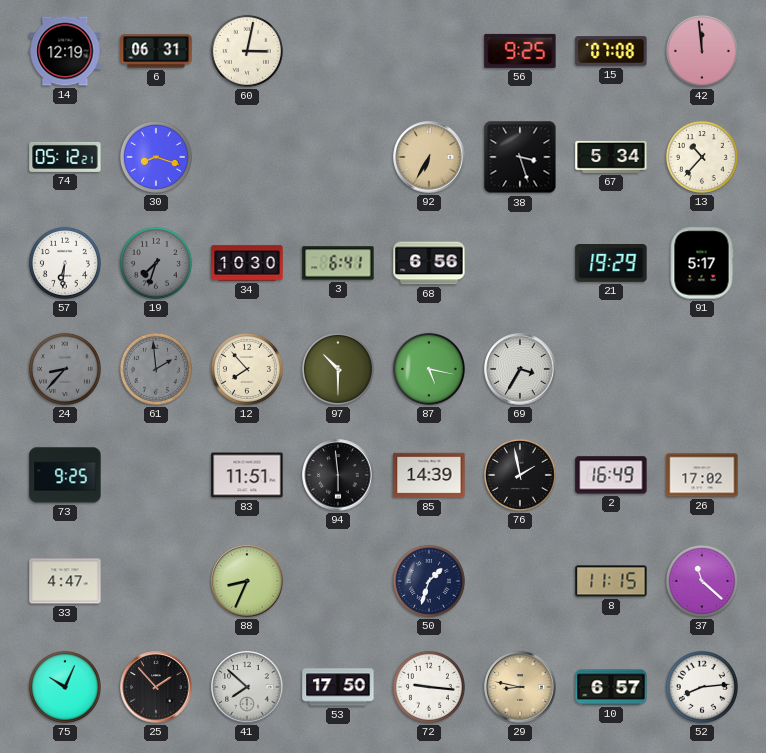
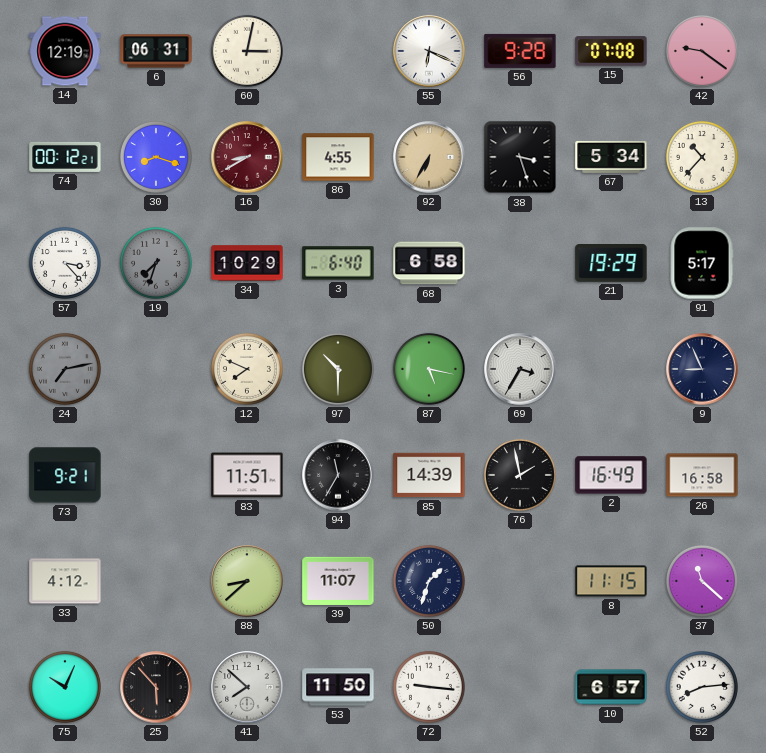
55: none -> 6:19
56: 9:25 -> 9:28
42: 11:59 -> 9:21
74: 05:12 -> 00:12
16: none -> 8:40
86: none -> 4:55
57: 6:31 -> 3:23
34: 10:30 -> 10:29
3: 6:41 -> 6:40
68: 6:56 -> 6:58
24: 8:37 -> 7:13
61: 1:59 -> none
12: 7:53 -> 7:49
9: none -> 8:56
73: 9:25 -> 9:21
94: 5:59 -> 11:35
26: 17:02 -> 16:58
33: 4:47 -> 4:12
88: 8:34 -> 8:38
39: none -> 11:07
25: 1:53 -> 5:53
53: 17:50 -> 11:50
29: 8:47 -> none
